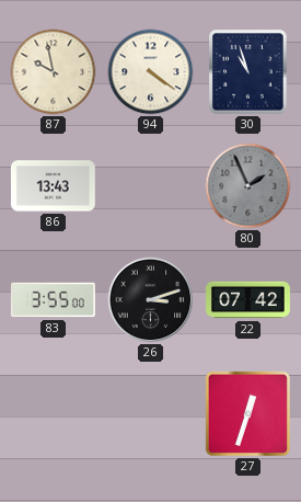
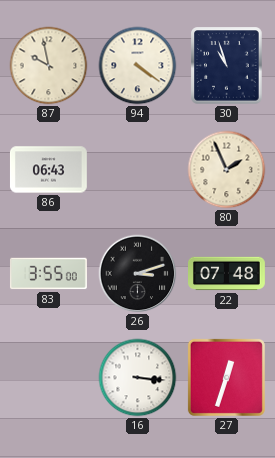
86: 13:43 -> 06:43
80 dial: grey -> cream
22: 07:42 -> 07:48
16: none -> 3:16
